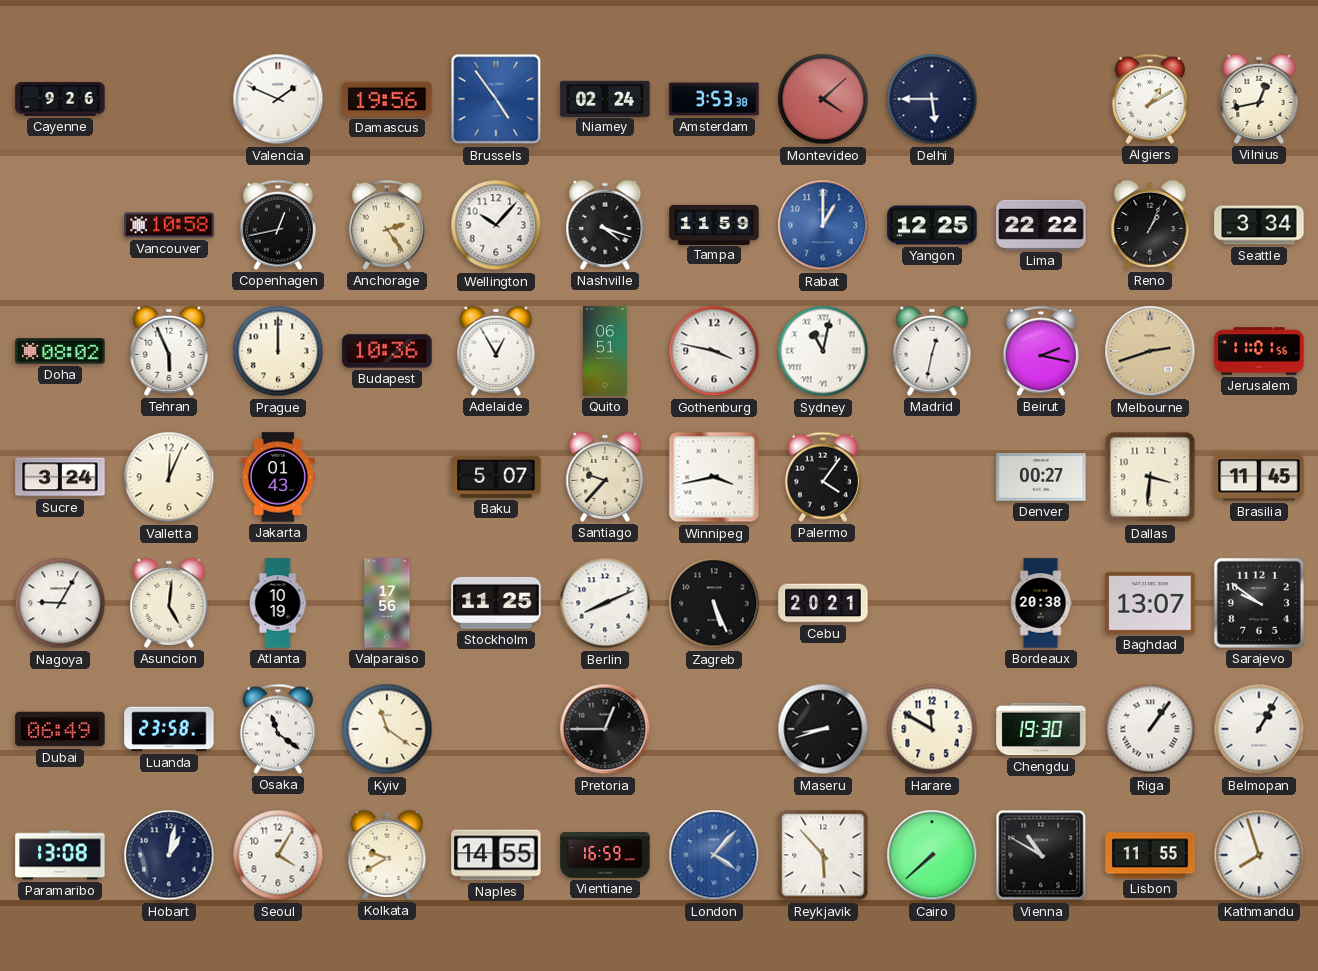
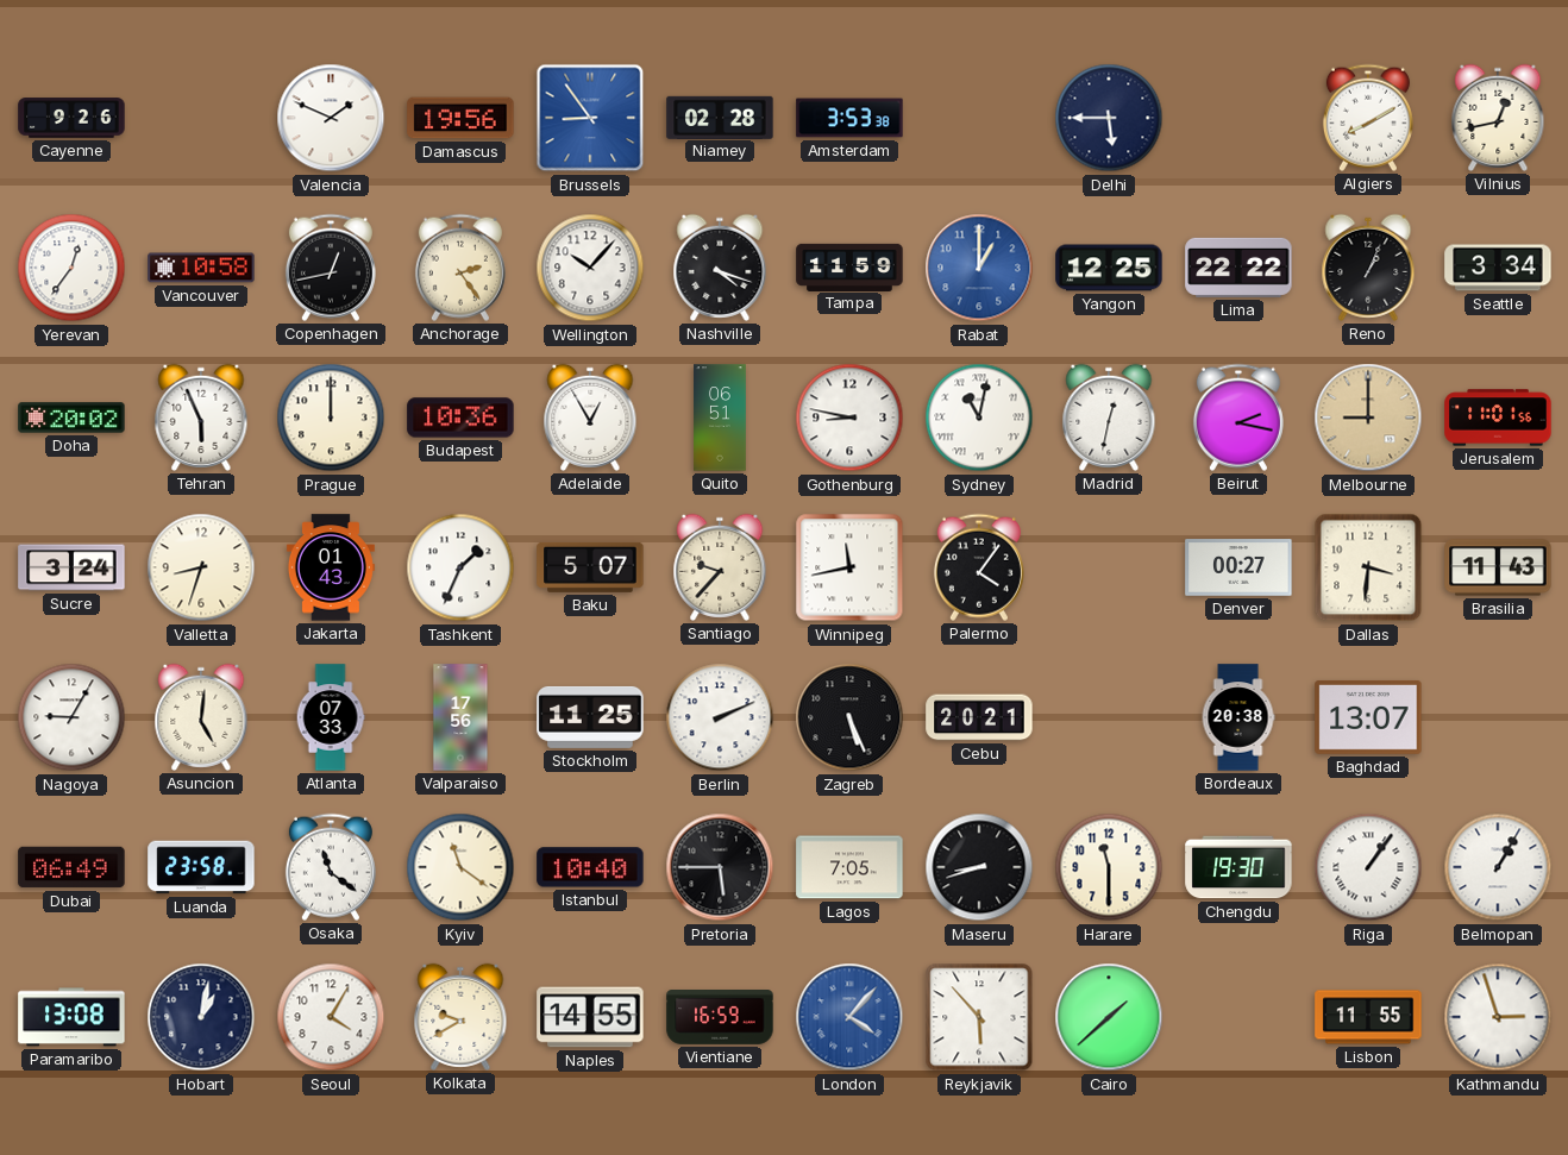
Brussels: 4:54 -> 8:54
Niamey: 02:24 -> 02:28
Montevideo: 4:08 -> none
Algiers: 1:10 -> 8:10
Yerevan: none -> 12:36
Doha: 08:02 -> 20:02
Gothenburg: 3:47 -> 8:47
Melbourne: 2:42 -> 9:00
Valletta: 12:04 -> 8:33
Tashkent: none -> 1:34
Winnipeg: 3:43 -> 11:43
Brasilia: 11:45 -> 11:43
Atlanta: 10:19 -> 07:33
Berlin: 8:11 -> 2:11
Sarajevo: 9:51 -> none
Istanbul: none -> 10:40
Pretoria: 12:45 -> 5:45
Lagos: none -> 7:05
Harare: 11:50 -> 11:30
Cairo: 7:38 -> 1:38
Vienna: 10:50 -> none
Kathmandu: 7:57 -> 2:57
